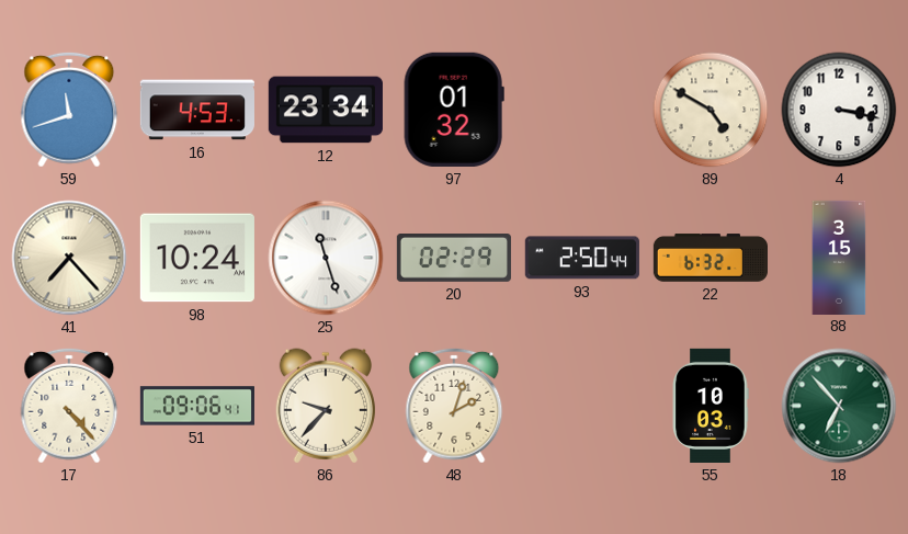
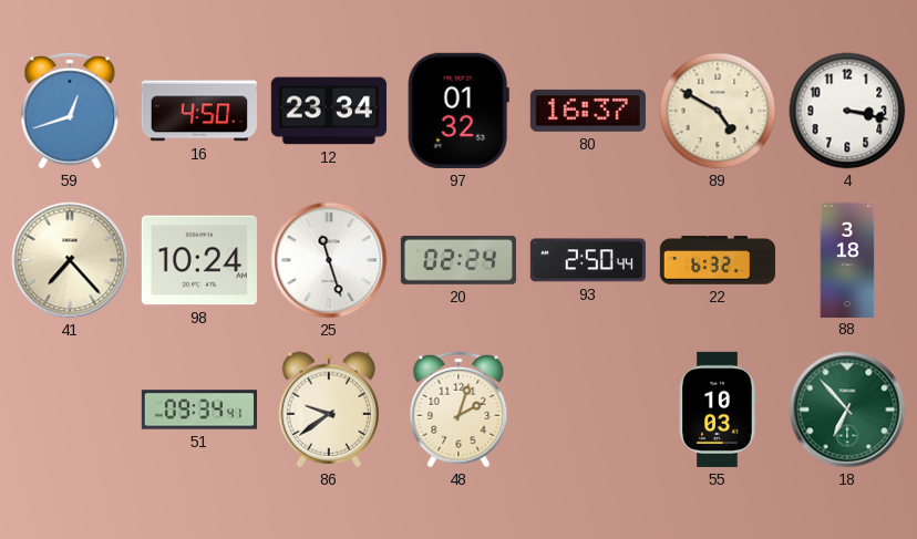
59: 11:42 -> 12:42
16: 4:53 -> 4:50
80: none -> 16:37
20: 02:29 -> 02:24
88: 3:15 -> 3:18
17: 4:23 -> none
51: 09:06 -> 09:34
86: 9:37 -> 9:39
